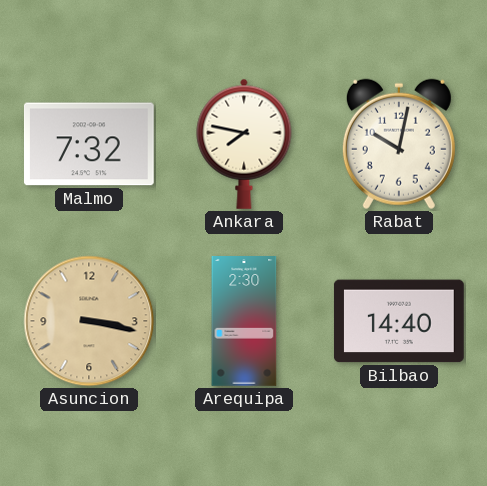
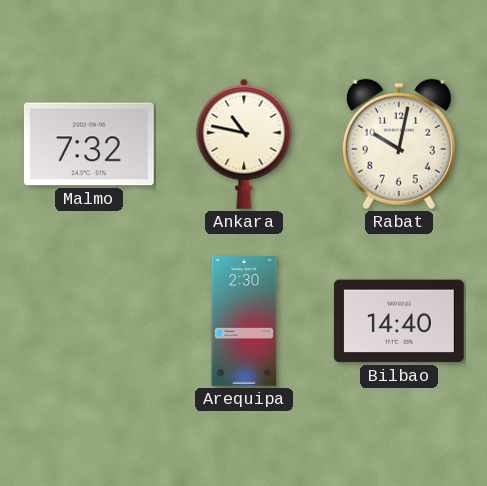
Ankara: 7:47 -> 10:47
Asuncion: 3:17 -> none
